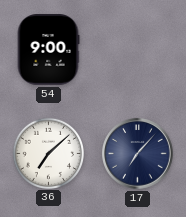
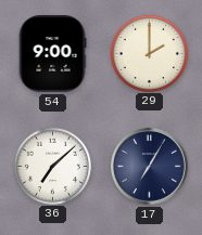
29: none -> 2:00
17: 7:07 -> 7:05
